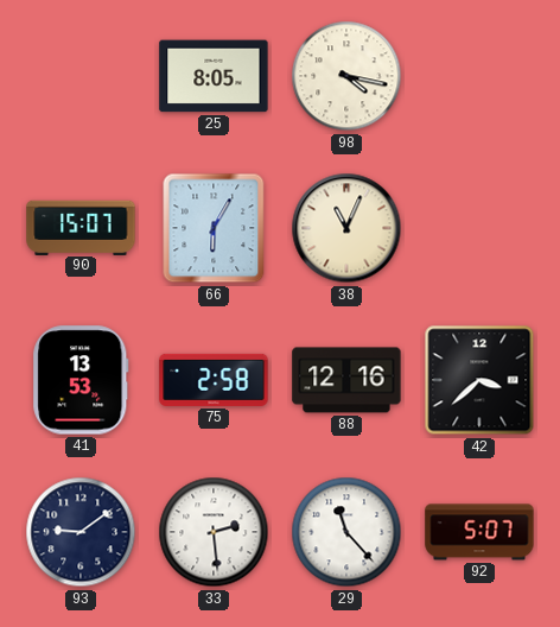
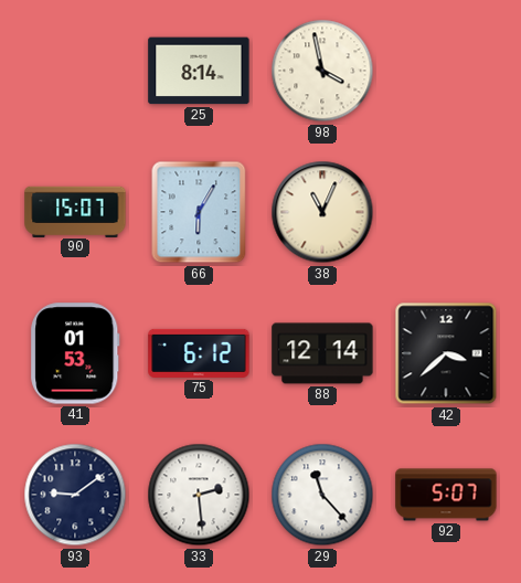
25: 8:05 -> 8:14
98: 4:17 -> 3:58
41: 13:53 -> 01:53
75: 2:58 -> 6:12
88: 12:16 -> 12:14
